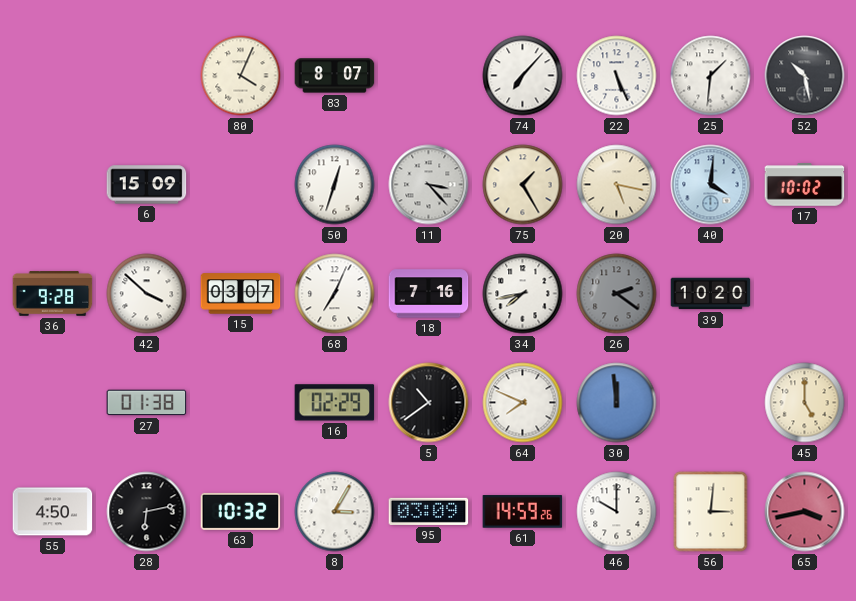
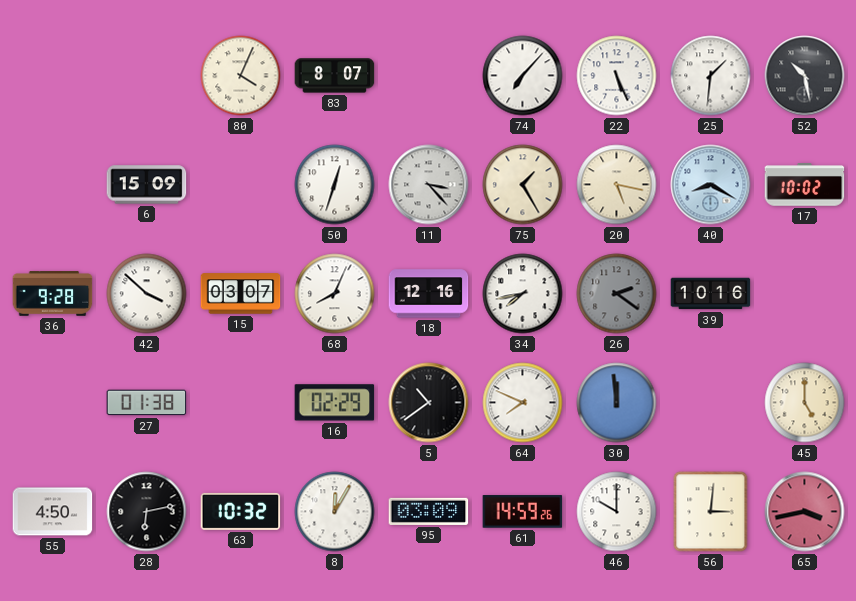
40: 4:01 -> 8:20
68: 7:04 -> 8:04
18: 7:16 -> 12:16
39: 10:20 -> 10:16
8: 3:05 -> 12:05
